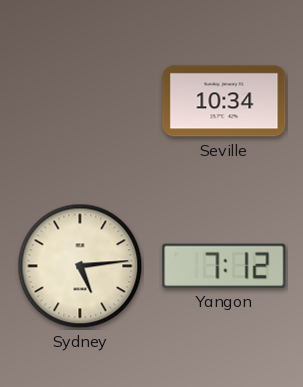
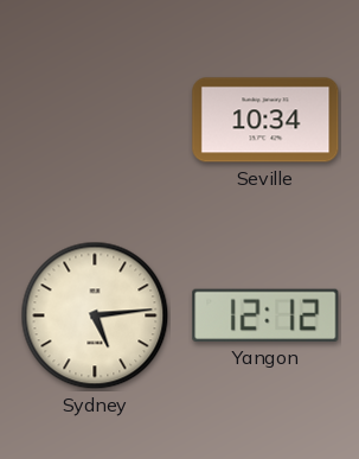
Yangon: 7:12 -> 12:12
